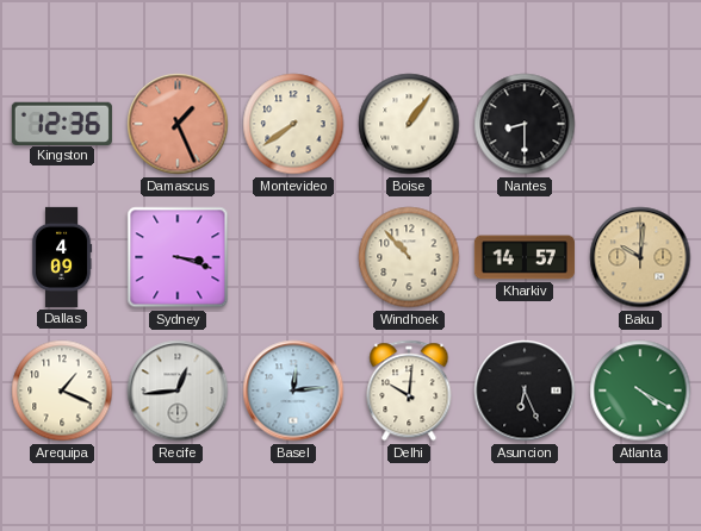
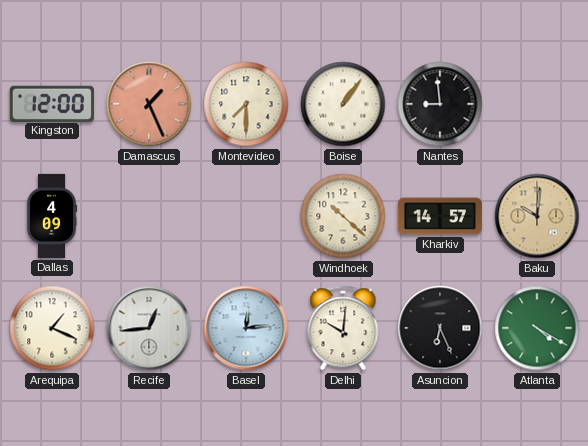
Kingston: 12:36 -> 12:00
Montevideo: 7:39 -> 7:30
Nantes: 8:30 -> 8:59
Sydney: 3:18 -> none
Windhoek: 10:53 -> 10:22
